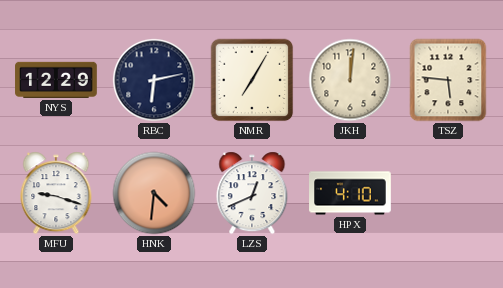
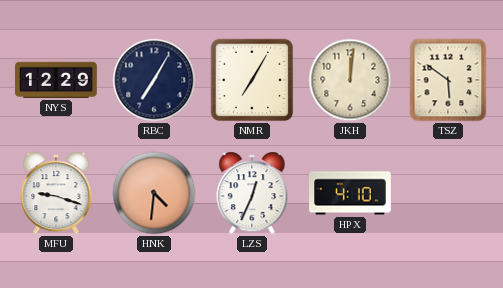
RBC: 6:13 -> 7:05
TSZ: 5:46 -> 5:51
LZS: 12:41 -> 12:34
